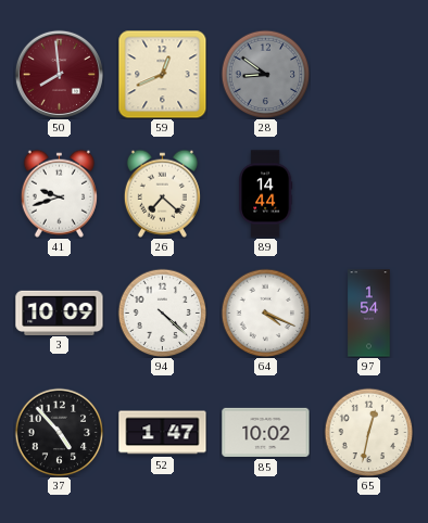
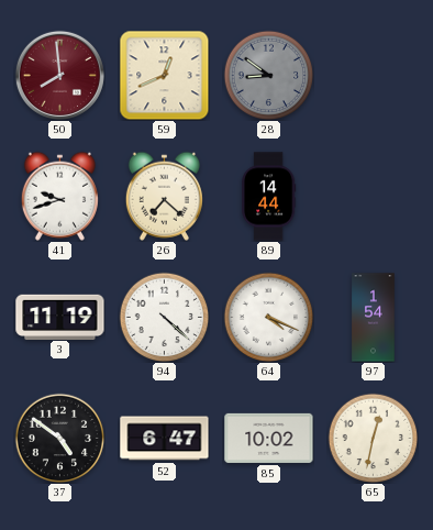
3: 10:09 -> 11:19
37: 4:53 -> 4:51
52: 1:47 -> 6:47
